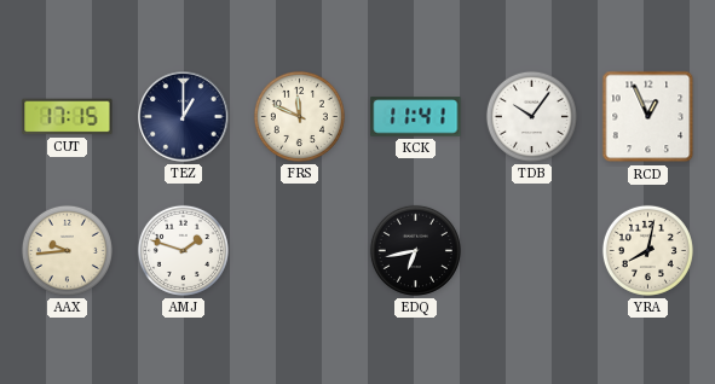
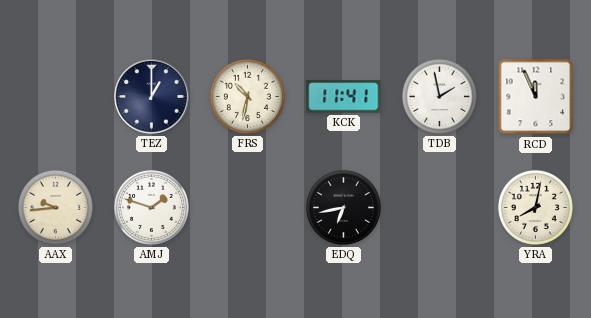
CUT: 17:15 -> none
FRS: 11:49 -> 10:32
TDB: 10:06 -> 1:58
RCD: 12:56 -> 11:56
